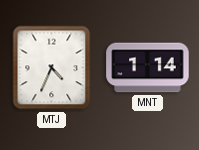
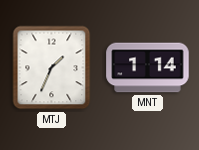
MTJ: 4:34 -> 1:34
